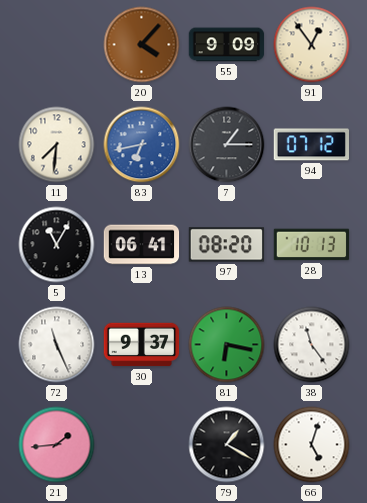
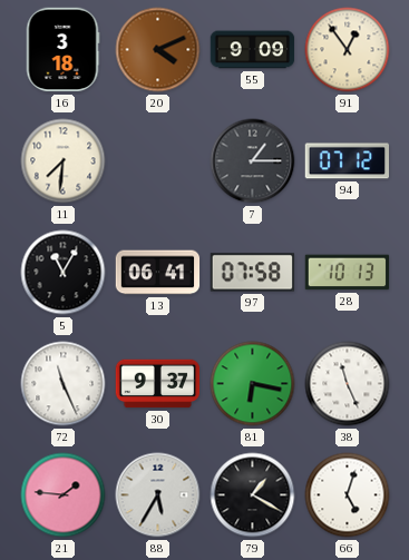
16: none -> 3:18
20: 4:07 -> 4:11
83: 6:43 -> none
97: 08:20 -> 07:58
38: 11:24 -> 11:26
21: 1:44 -> 1:46
88: none -> 5:35
